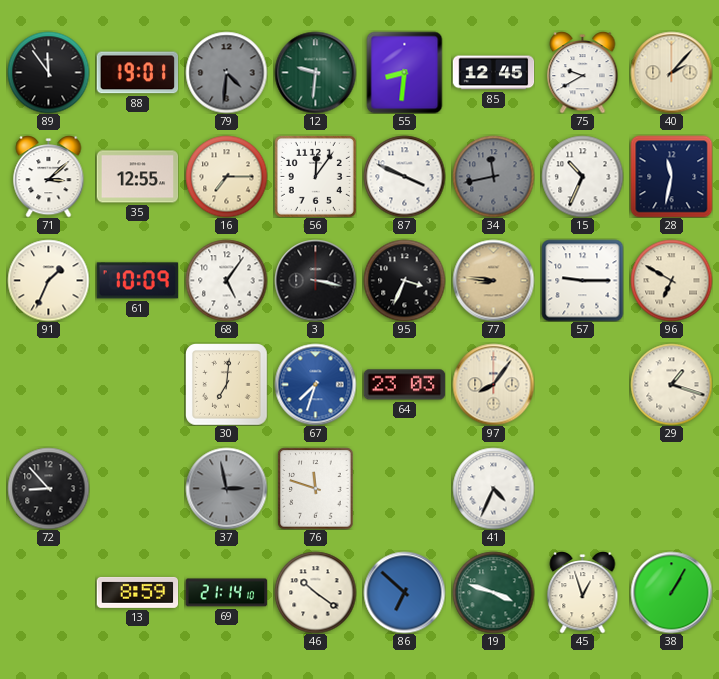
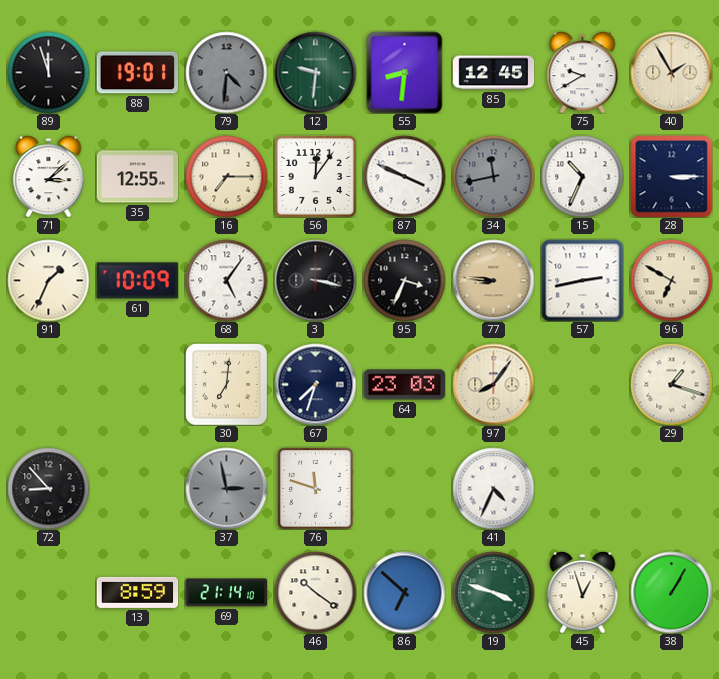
89: 11:54 -> 11:57
40: 2:07 -> 1:55
28: 11:32 -> 3:15
57: 9:15 -> 2:43
67 dial: blue -> navy
